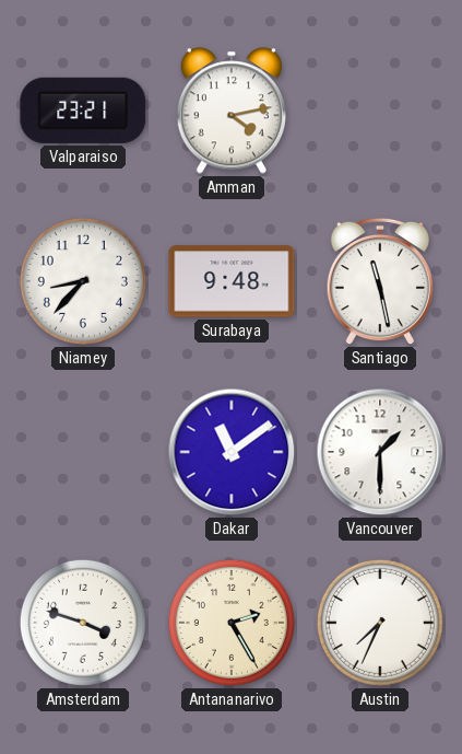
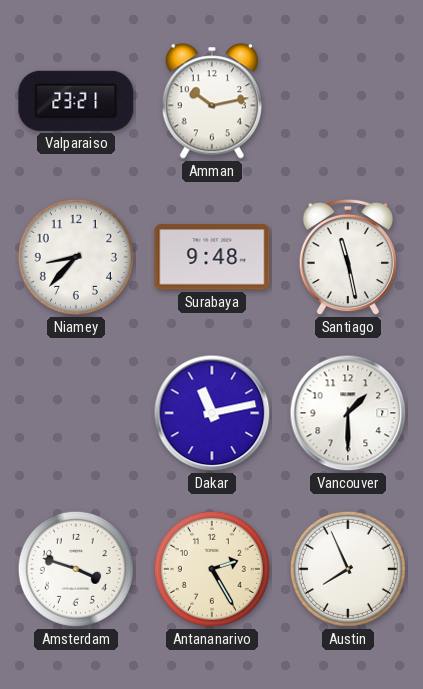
Amman: 4:13 -> 10:13
Dakar: 11:09 -> 11:13
Austin: 7:34 -> 7:56
